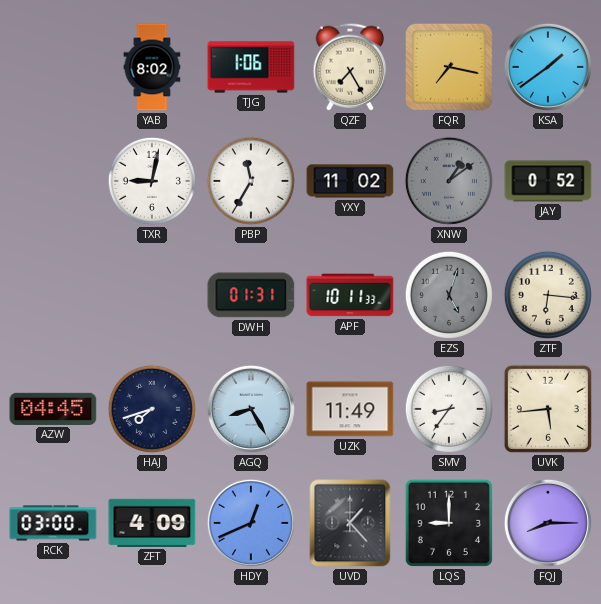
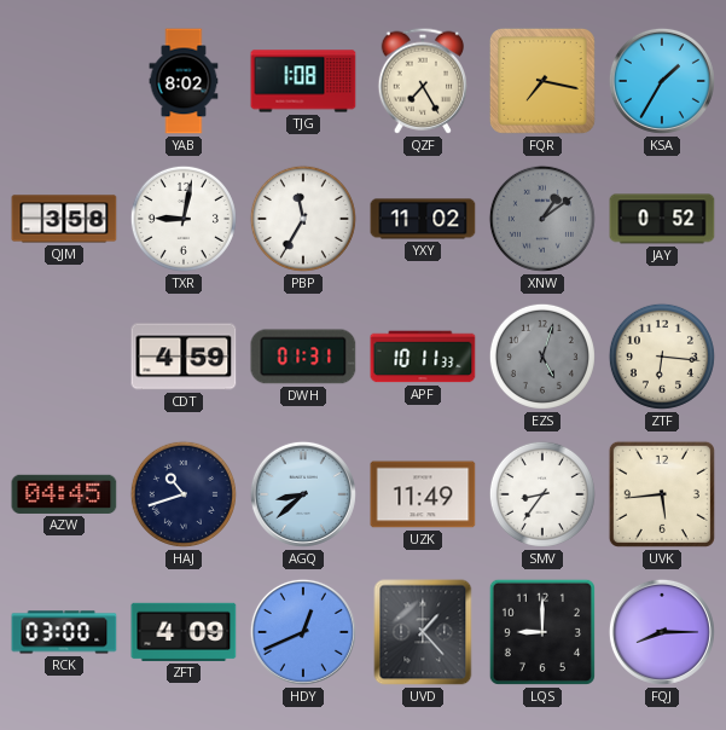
TJG: 1:06 -> 1:08
KSA: 1:39 -> 1:35
QJM: none -> 3:58
CDT: none -> 4:59
HAJ: 7:42 -> 10:42
AGQ: 8:25 -> 8:38
